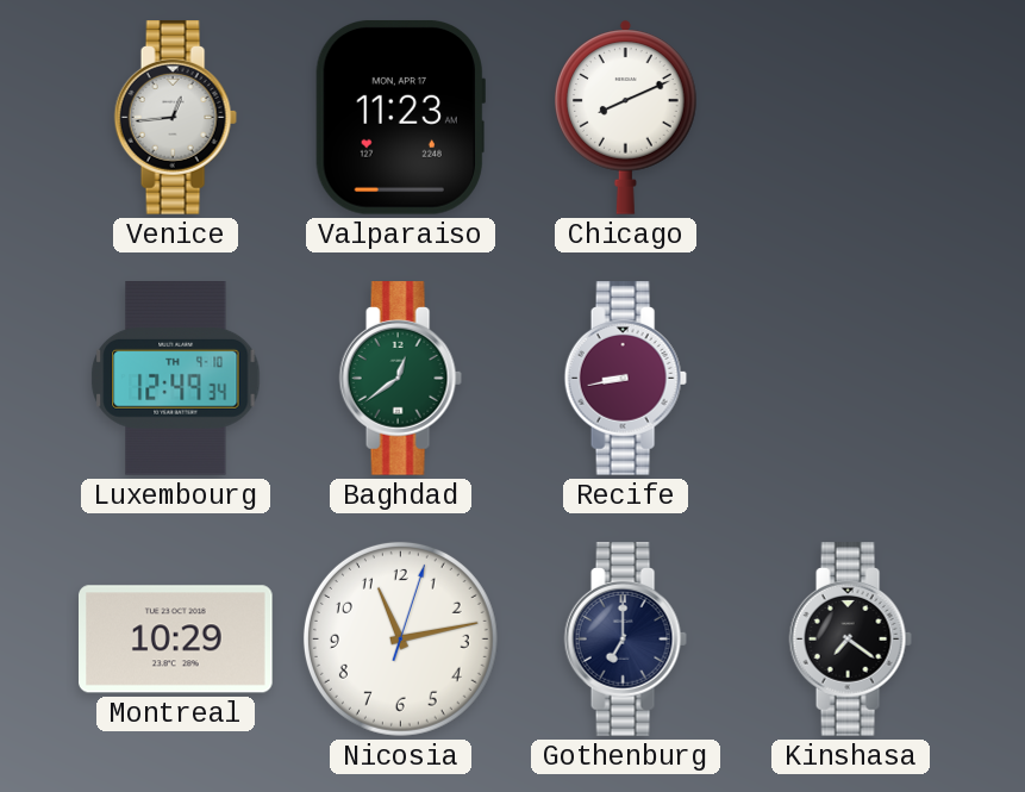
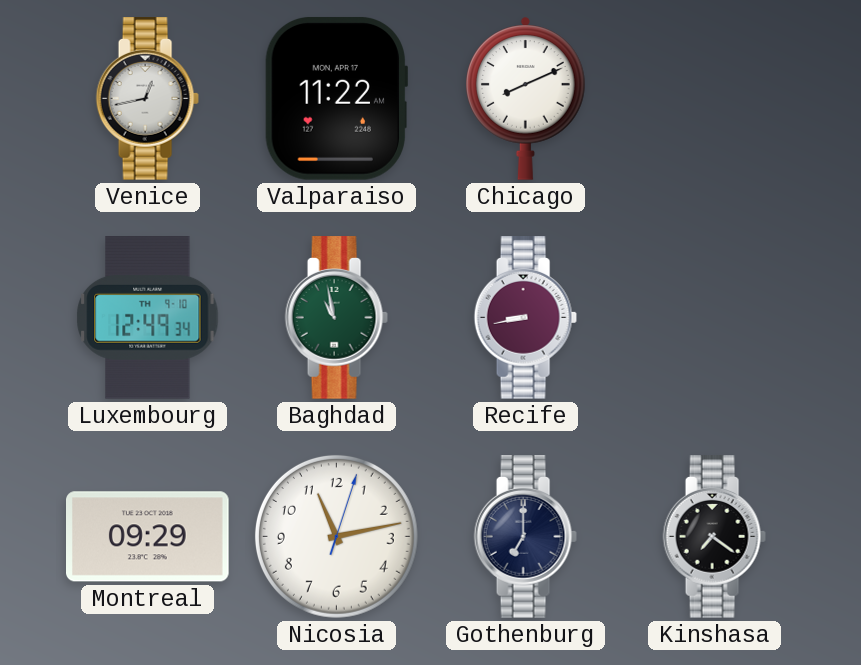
Venice: 12:44 -> 12:43
Valparaiso: 11:23 -> 11:22
Baghdad: 12:39 -> 10:58
Montreal: 10:29 -> 09:29
